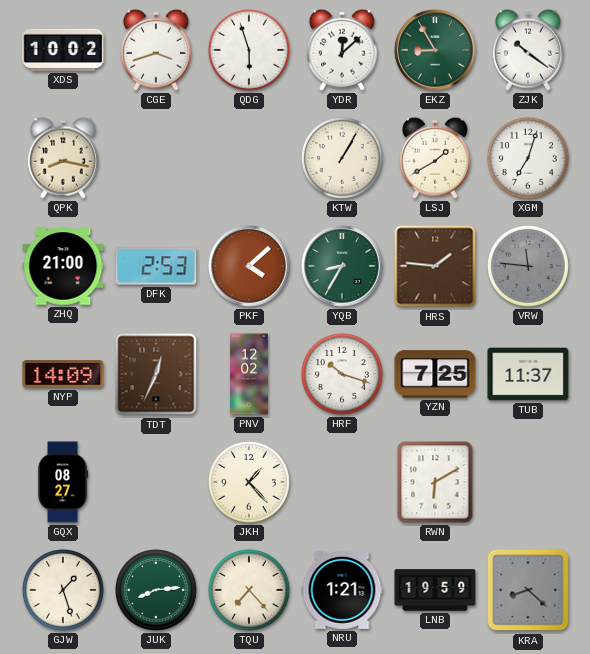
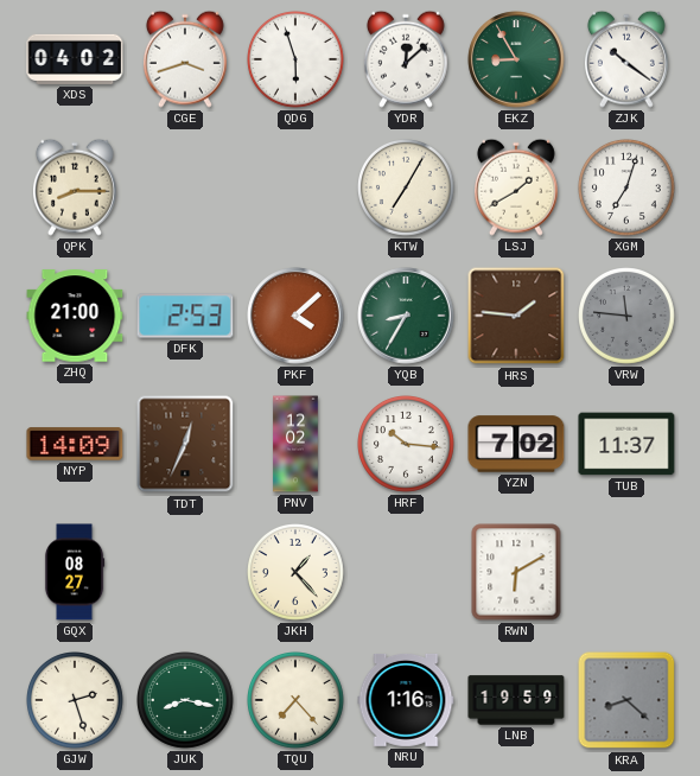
XDS: 10:02 -> 04:02
QPK: 8:17 -> 8:15
KTW: 1:05 -> 7:05
HRF: 10:18 -> 10:16
YZN: 7:25 -> 7:02
GJW: 1:27 -> 2:27
JUK: 8:14 -> 8:17
NRU: 1:21 -> 1:16
